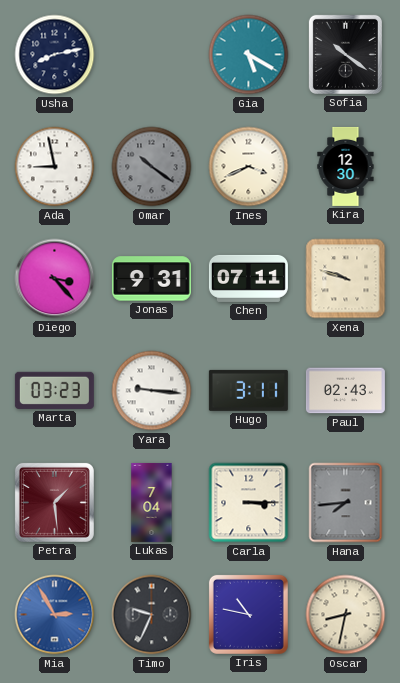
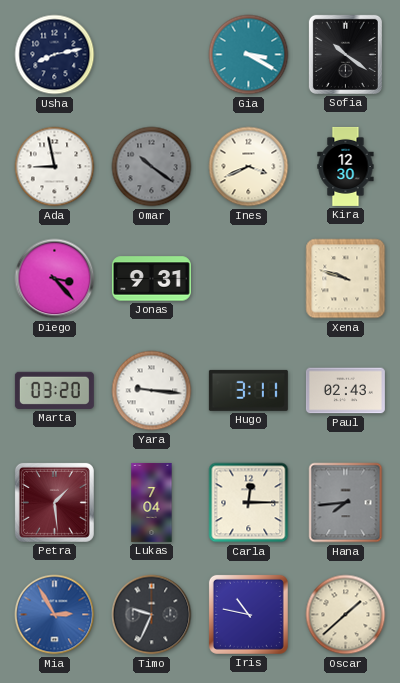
Gia: 5:20 -> 3:20
Chen: 07:11 -> none
Marta: 03:23 -> 03:20
Carla: 3:15 -> 12:15
Oscar: 8:32 -> 1:38
